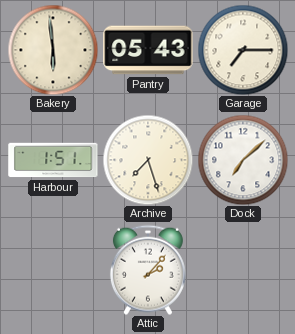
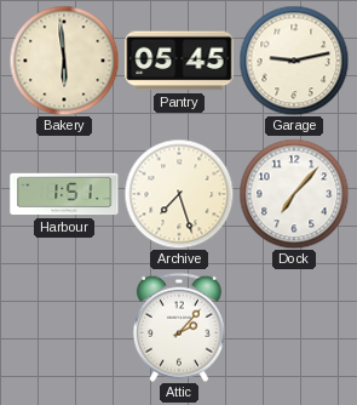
Pantry: 05:43 -> 05:45
Garage: 7:15 -> 9:13
Dock: 7:08 -> 7:07
